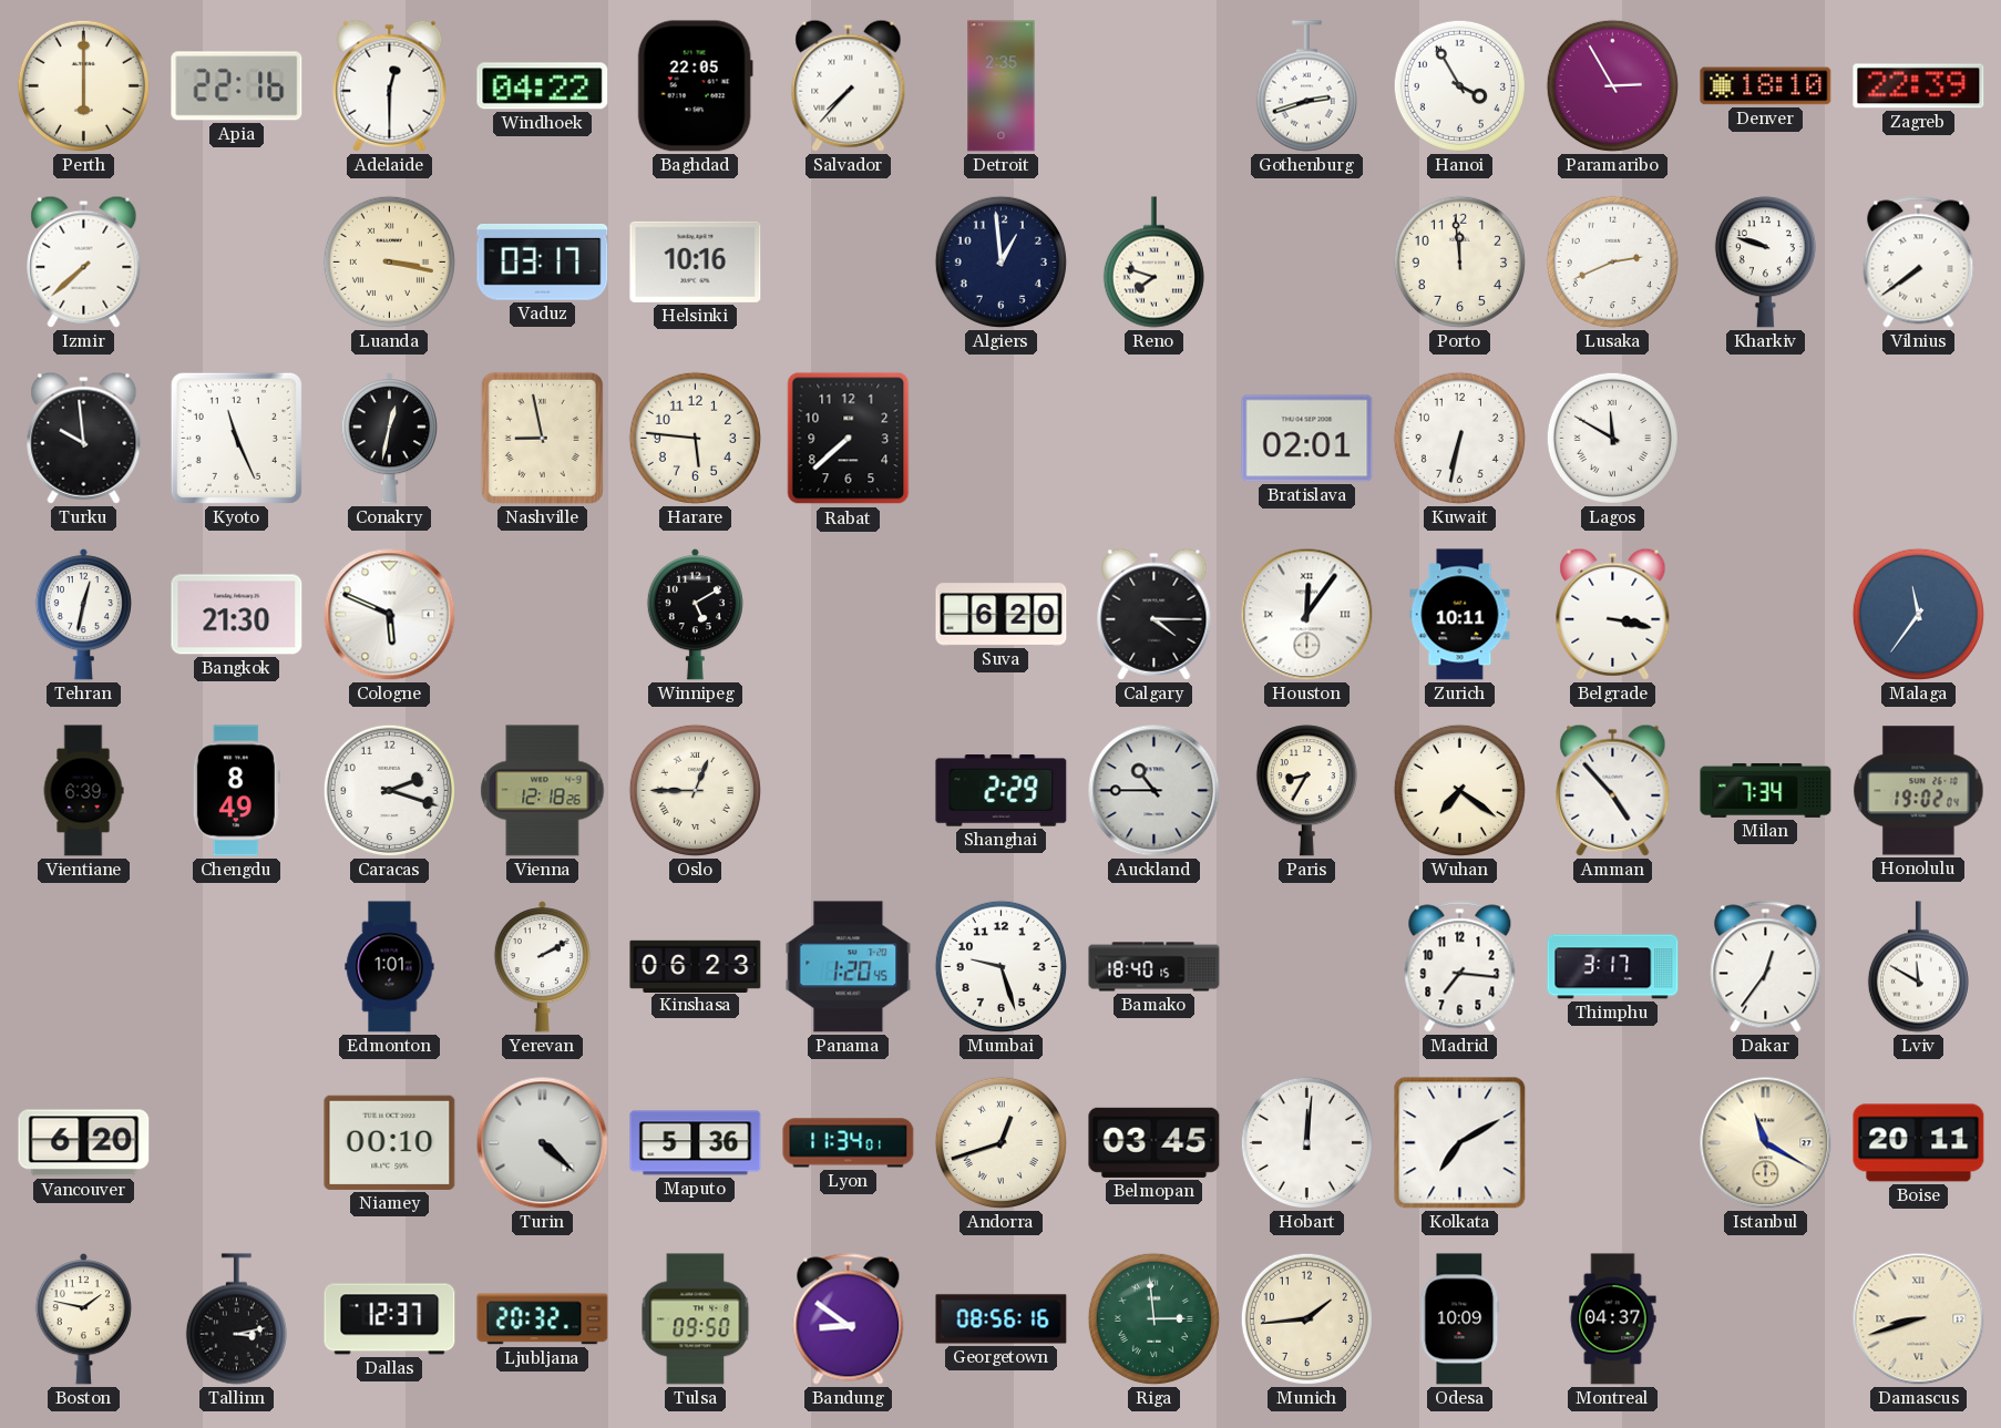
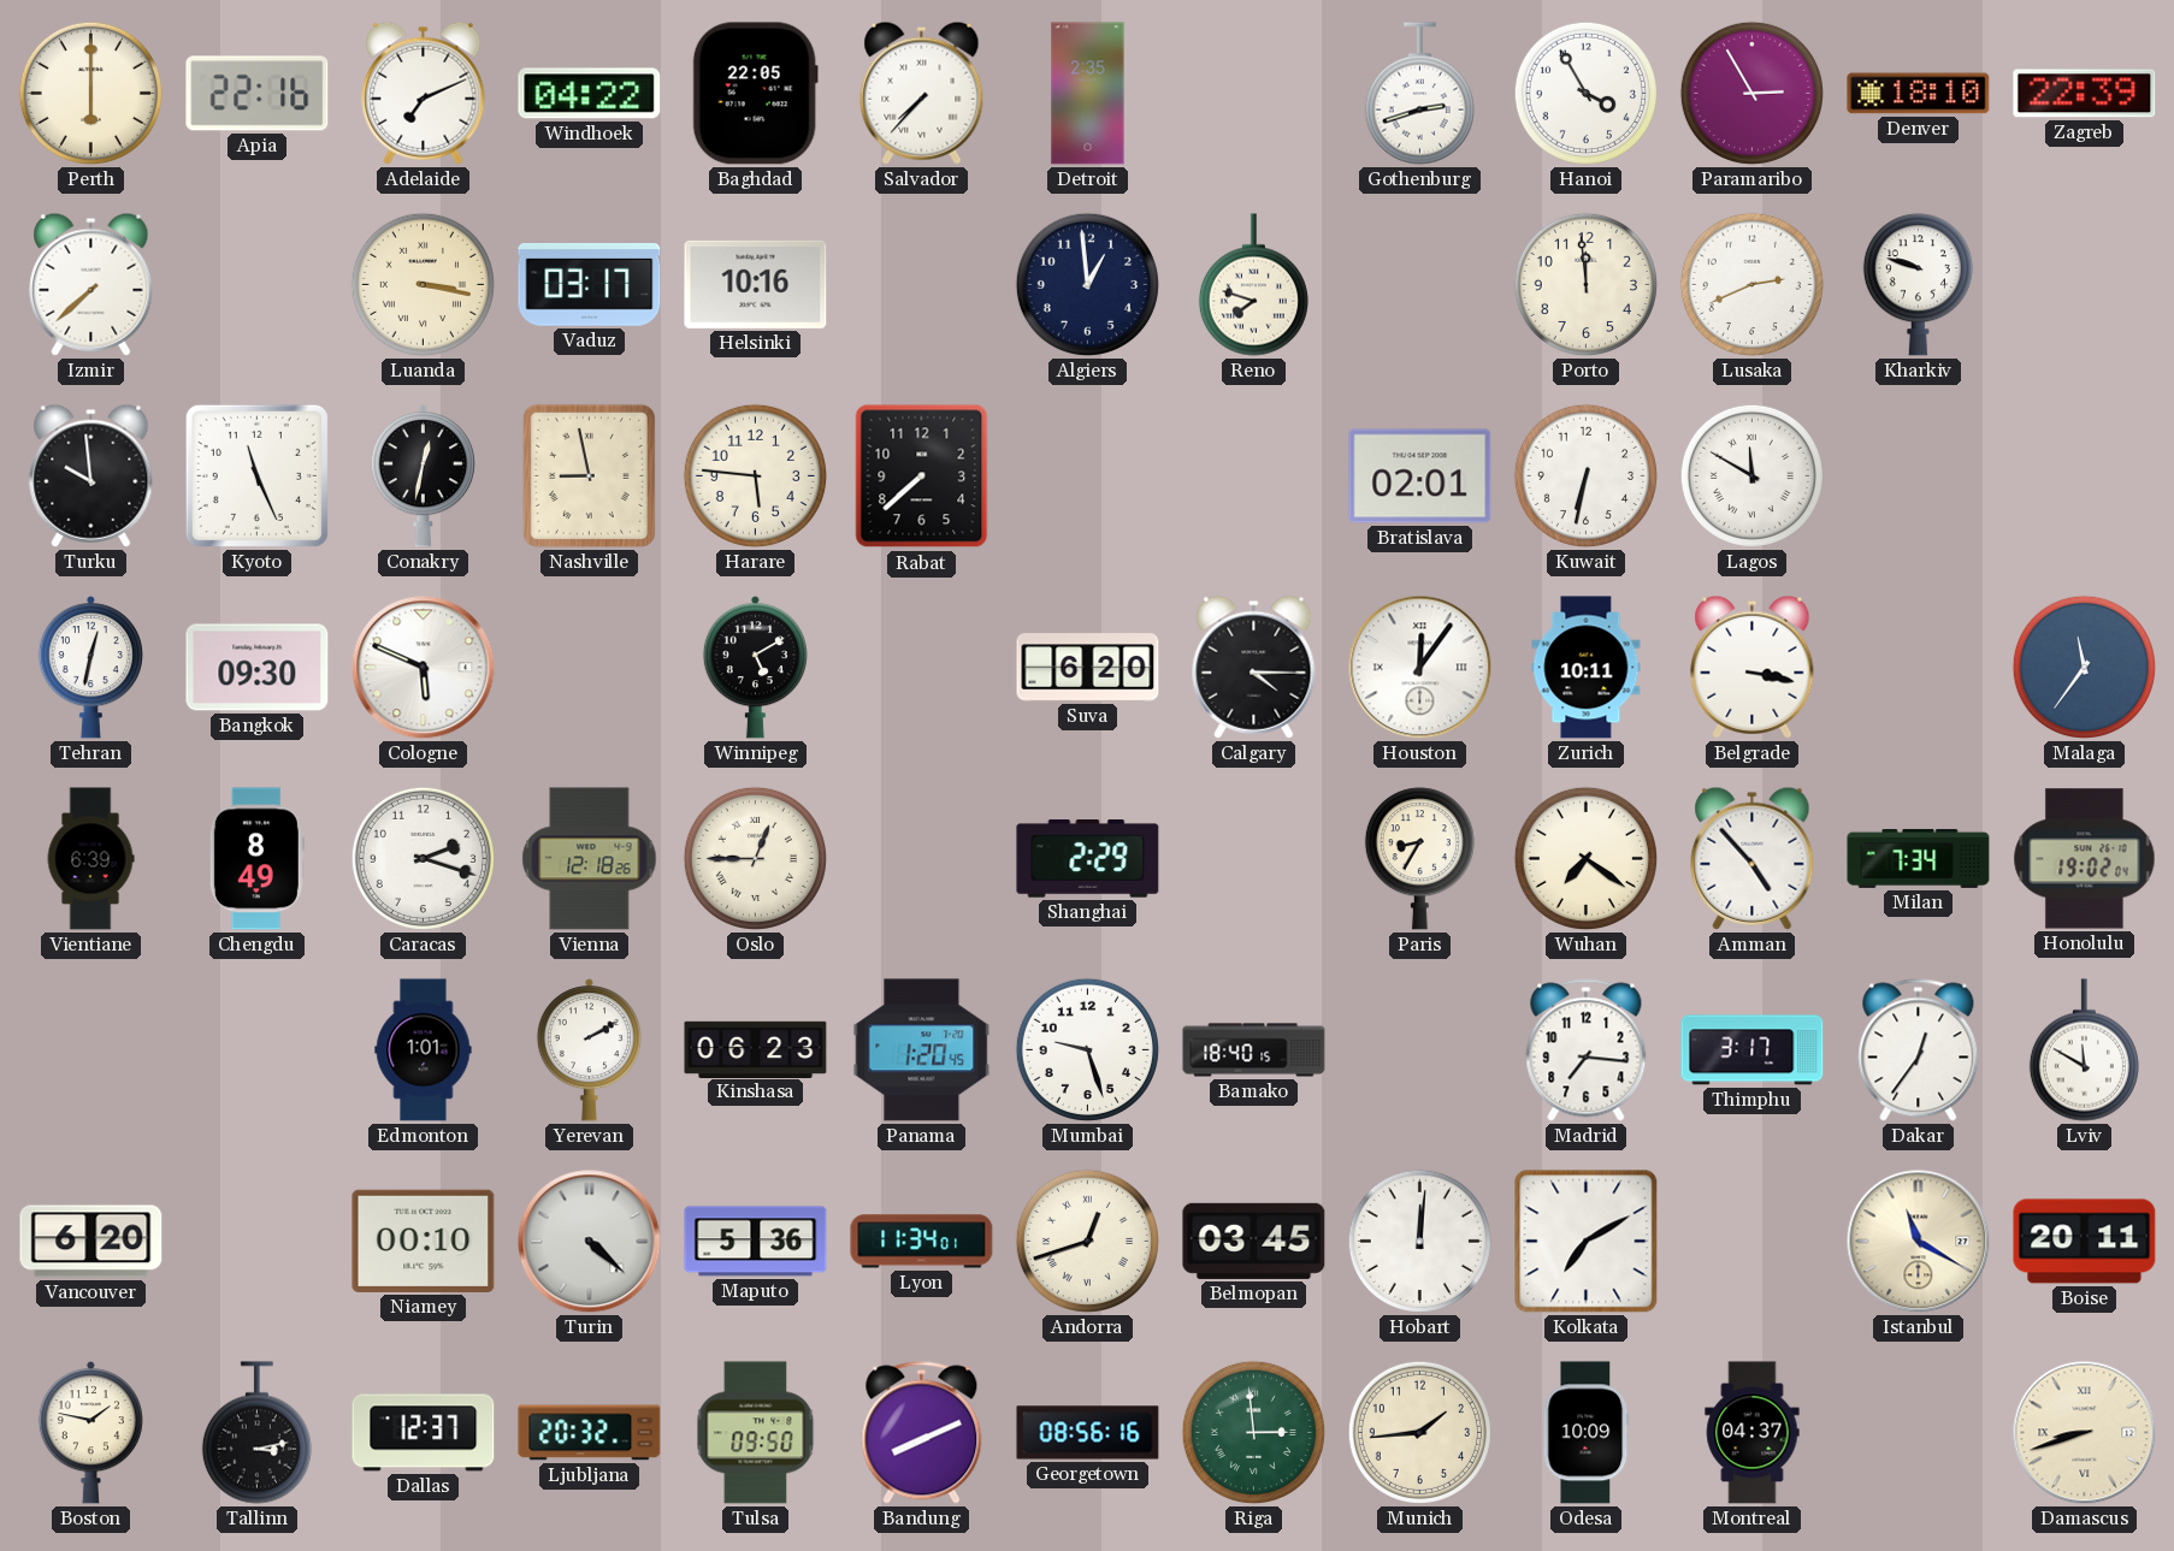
Adelaide: 12:30 -> 7:11
Vilnius: 7:39 -> none
Bangkok: 21:30 -> 09:30
Auckland: 10:45 -> none
Bandung: 8:51 -> 8:11
